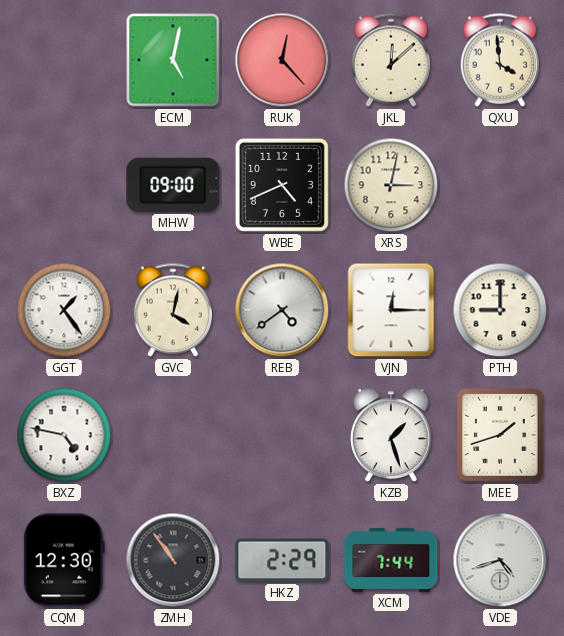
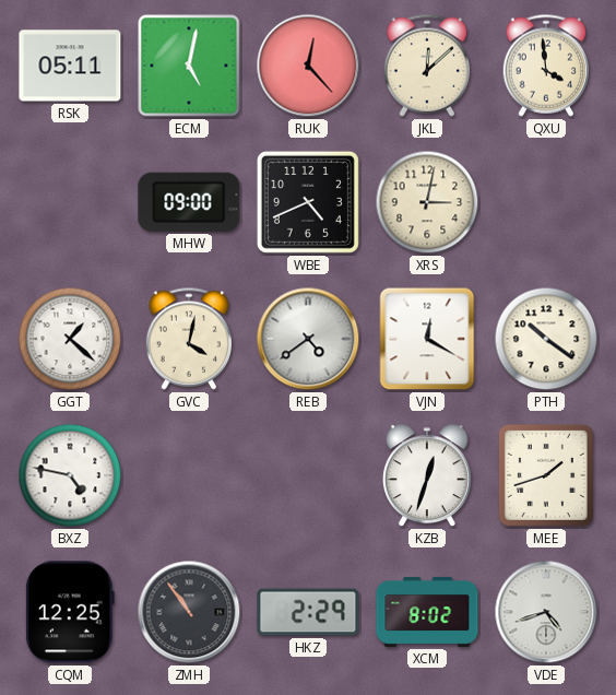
RSK: none -> 05:11
GGT: 1:24 -> 1:22
VJN: 12:15 -> 12:20
PTH: 9:00 -> 10:21
KZB: 1:27 -> 12:33
CQM: 12:30 -> 12:25
XCM: 7:44 -> 8:02
